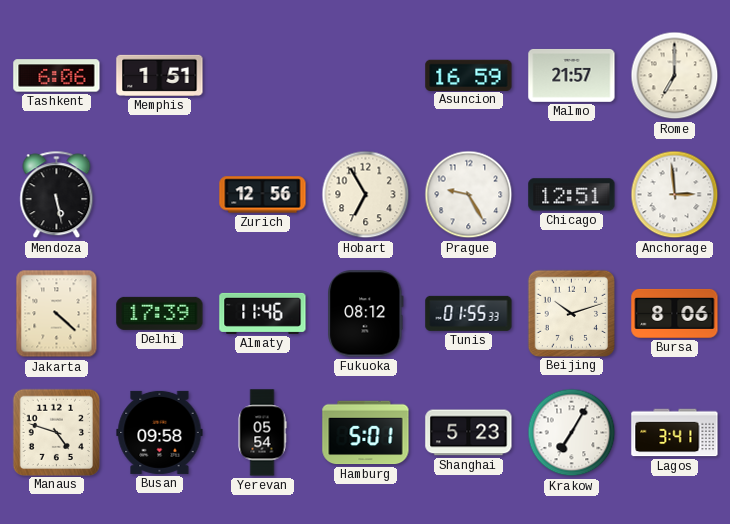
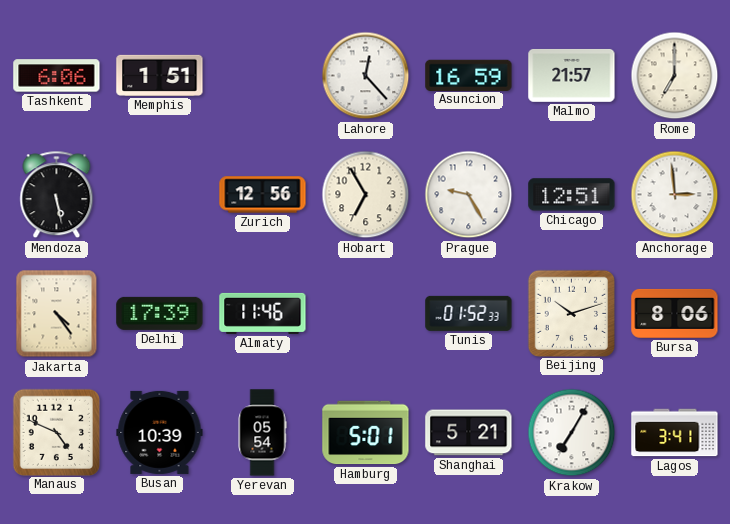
Lahore: none -> 12:23
Jakarta: 4:22 -> 4:24
Fukuoka: 08:12 -> none
Tunis: 01:55 -> 01:52
Manaus: 4:48 -> 4:49
Busan: 09:58 -> 10:39
Shanghai: 5:23 -> 5:21
